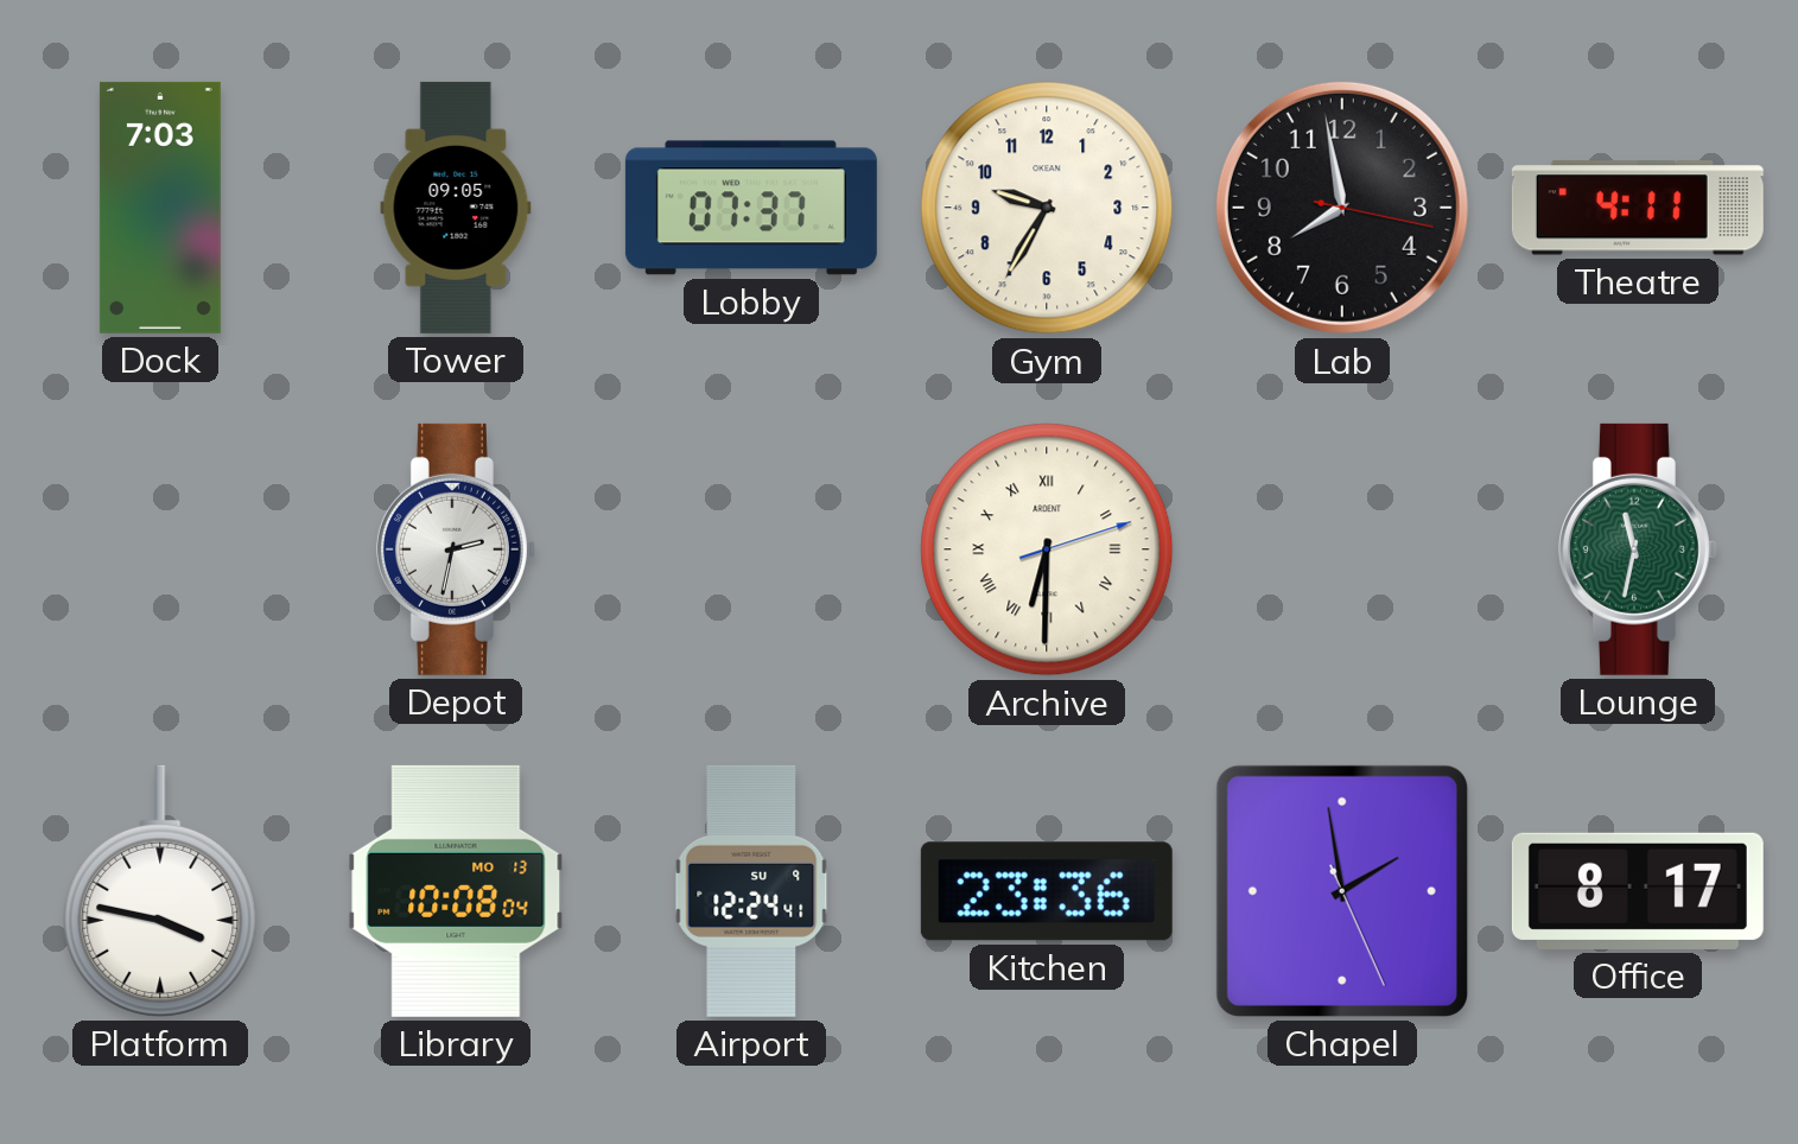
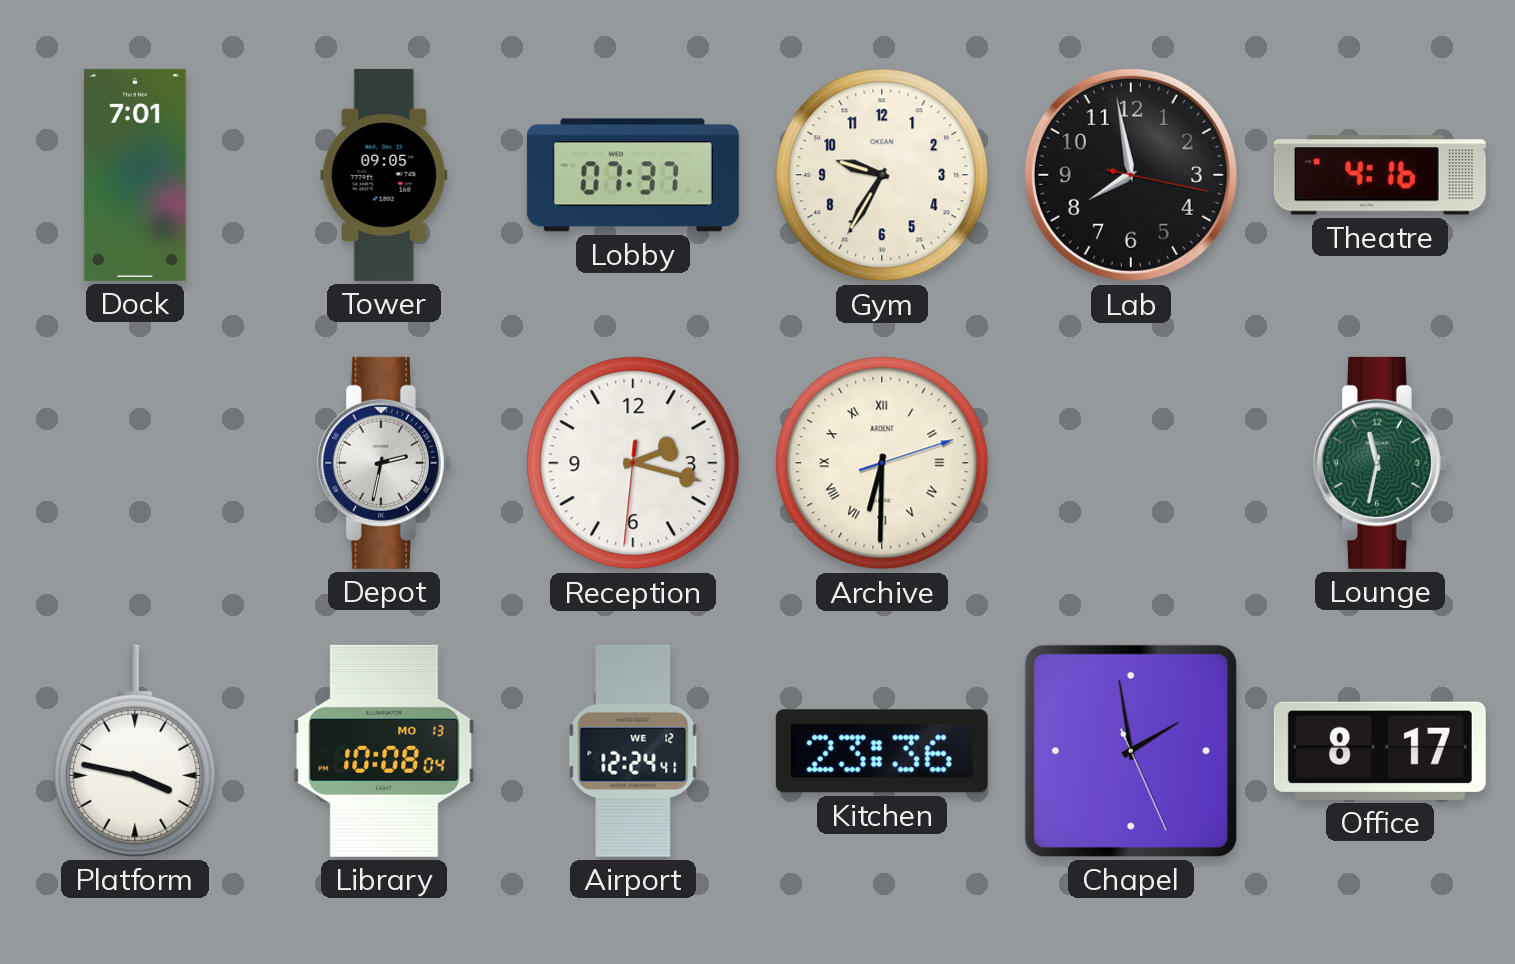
Dock: 7:03 -> 7:01
Theatre: 4:11 -> 4:16
Reception: none -> 2:17
Airport date: SU 9 -> WE 12
